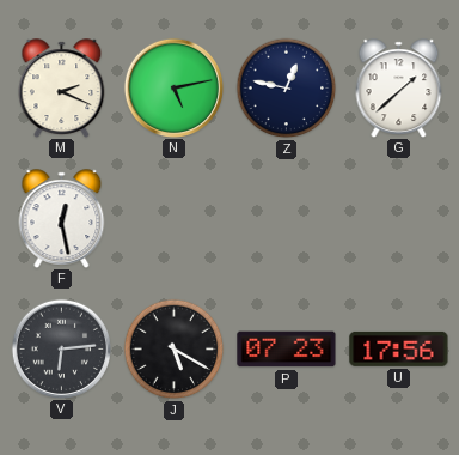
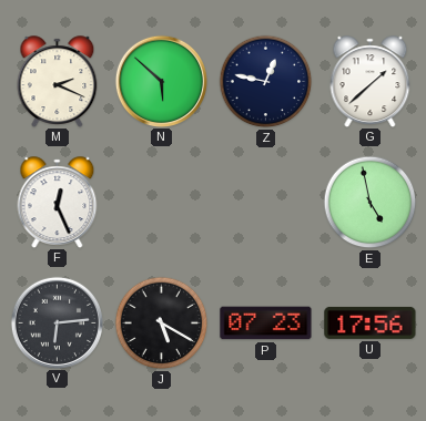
N: 5:13 -> 5:52
F: 12:28 -> 12:26
E: none -> 4:58
